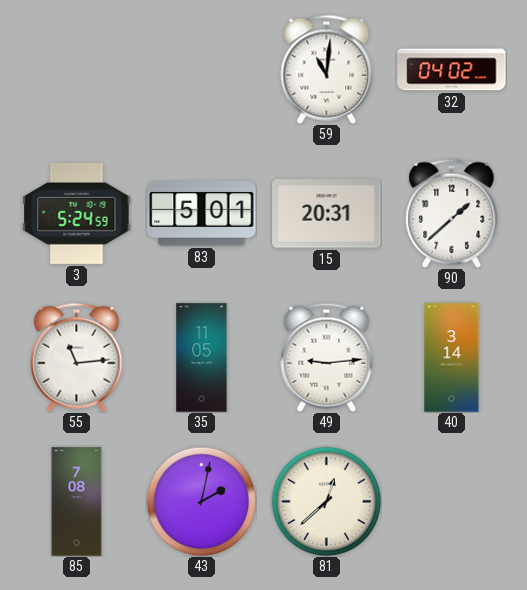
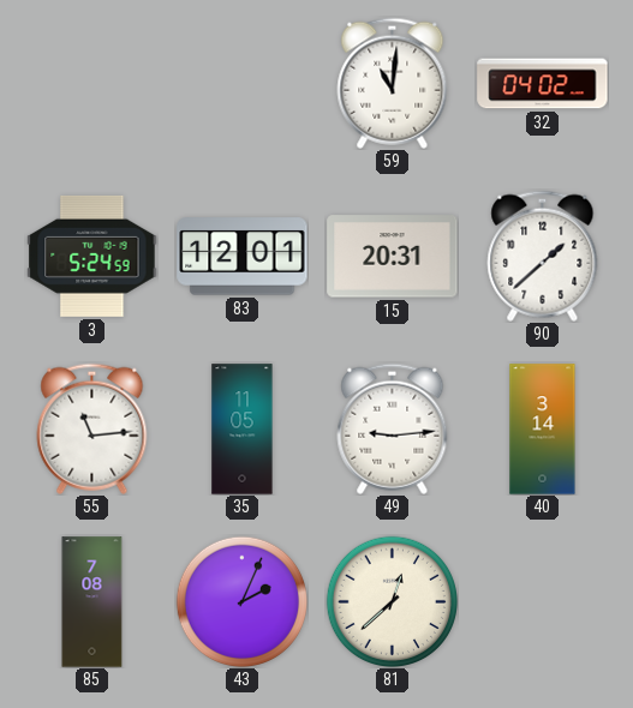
83: 5:01 -> 12:01
43: 2:02 -> 2:04
